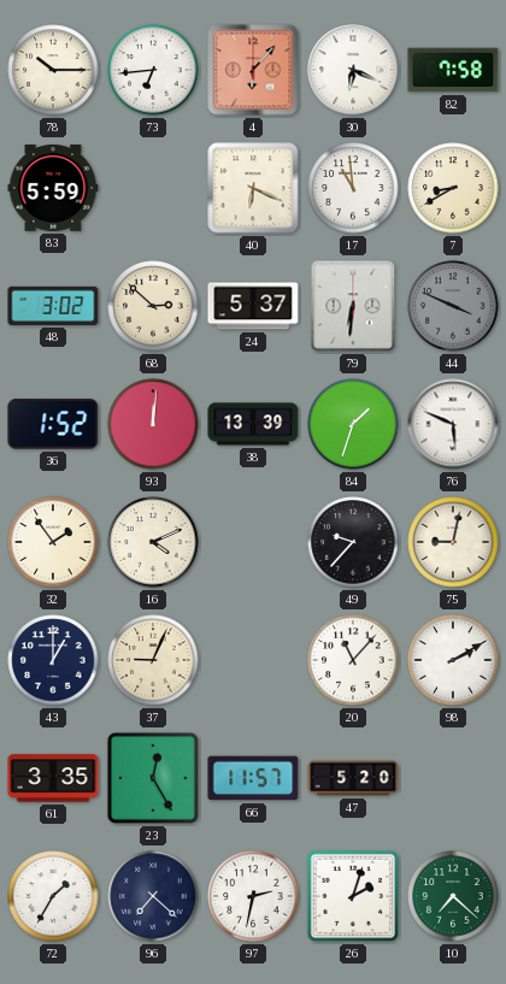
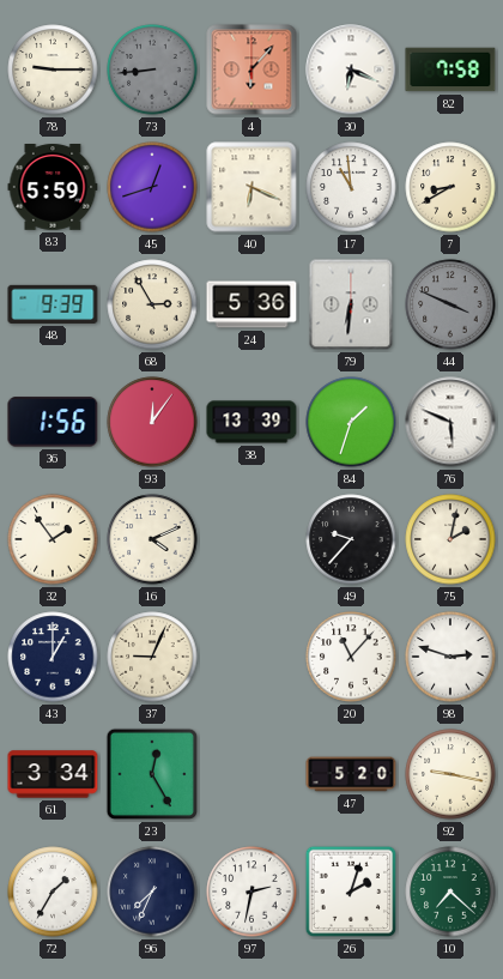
78: 10:15 -> 9:15
73: 6:44 -> 8:44
73 dial: white -> grey
45: none -> 12:42
48: 3:02 -> 9:39
68: 2:52 -> 2:55
24: 5:37 -> 5:36
36: 1:52 -> 1:56
93: 12:01 -> 12:06
75: 9:02 -> 2:02
98: 2:10 -> 2:48
61: 3:35 -> 3:34
66: 11:57 -> none
92: none -> 9:17
96: 7:22 -> 7:34
